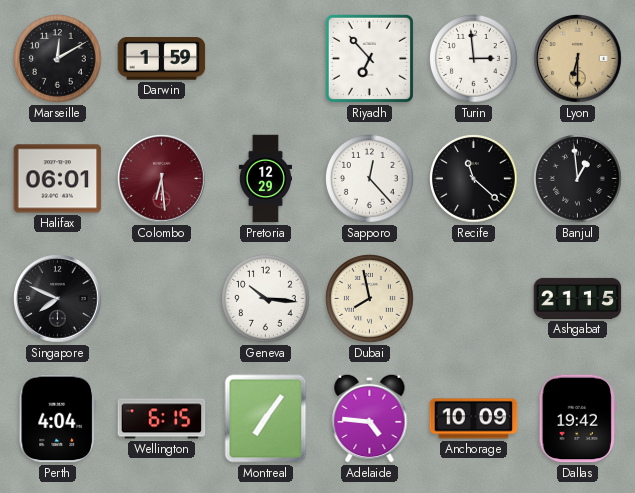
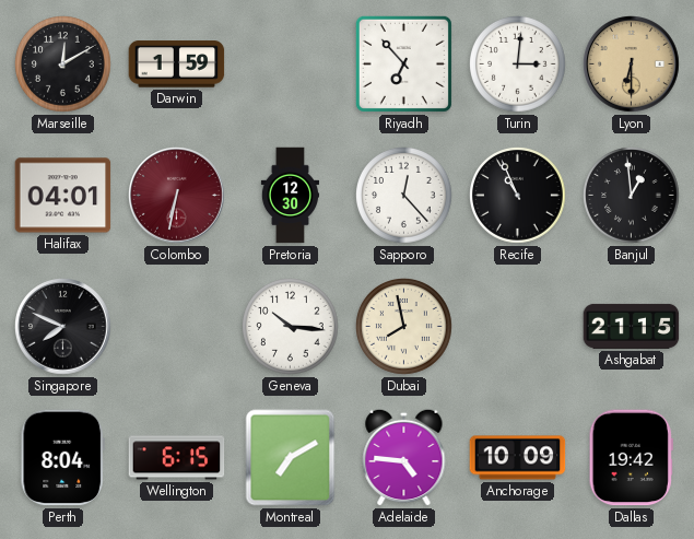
Turin: 2:59 -> 3:01
Halifax: 06:01 -> 04:01
Colombo: 6:29 -> 6:32
Pretoria: 12:29 -> 12:30
Recife: 11:22 -> 10:56
Perth: 4:04 -> 8:04
Montreal: 7:06 -> 7:10
